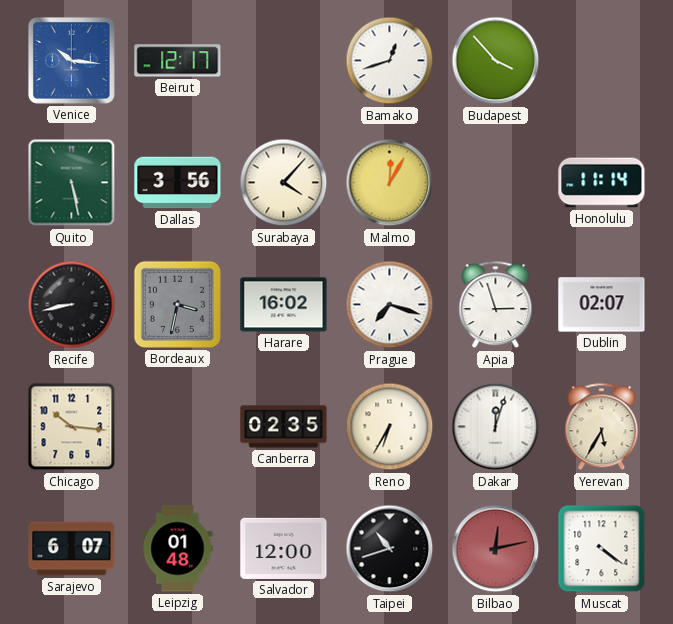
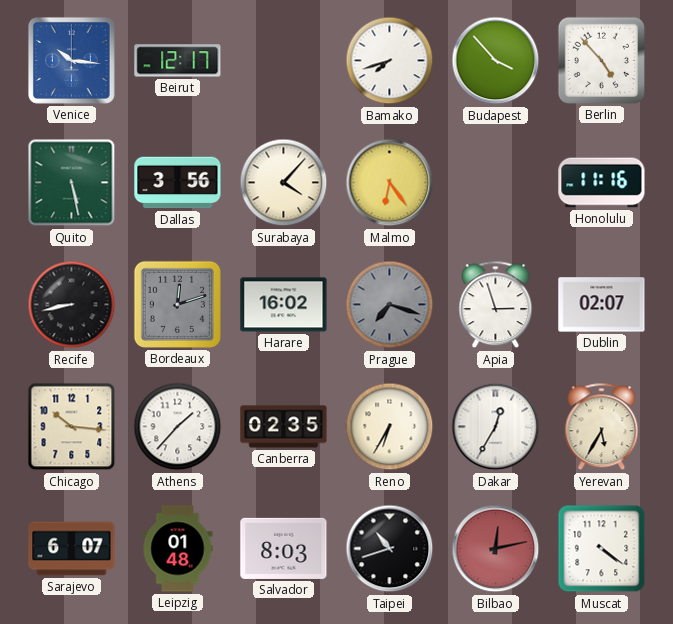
Bamako: 12:42 -> 7:42
Berlin: none -> 4:53
Malmo: 12:05 -> 6:24
Honolulu: 11:14 -> 11:16
Bordeaux: 3:32 -> 12:12
Prague dial: white -> grey
Athens: none -> 1:37
Dakar: 12:03 -> 12:35
Salvador: 12:00 -> 8:03
